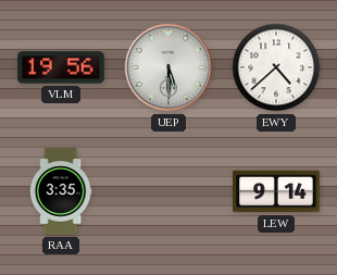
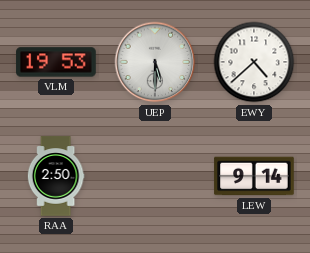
VLM: 19:56 -> 19:53
RAA: 3:35 -> 2:50
